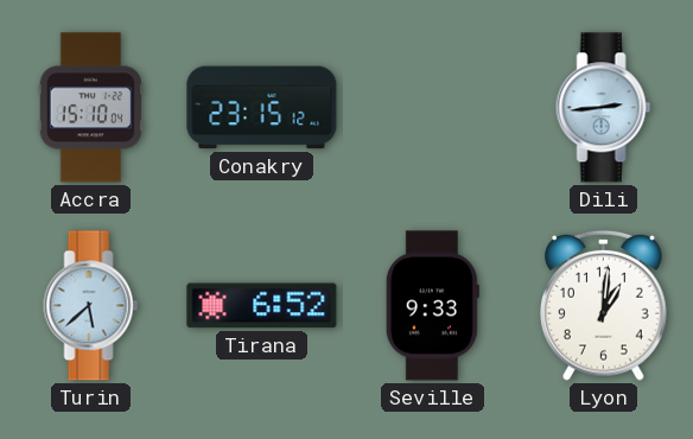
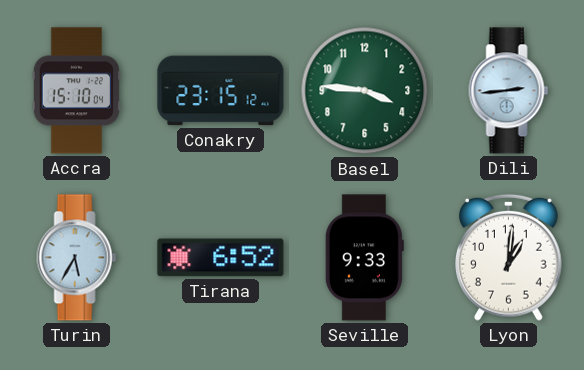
Basel: none -> 3:46
Turin: 5:38 -> 5:35
